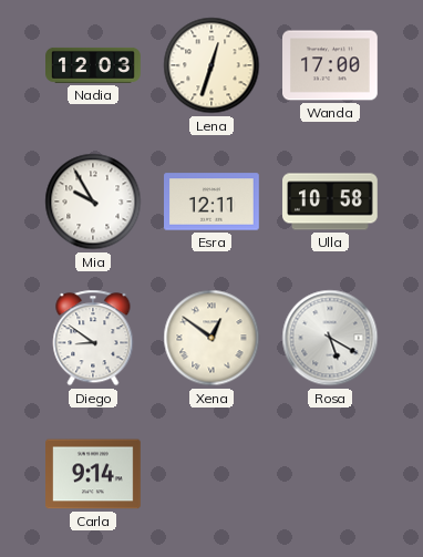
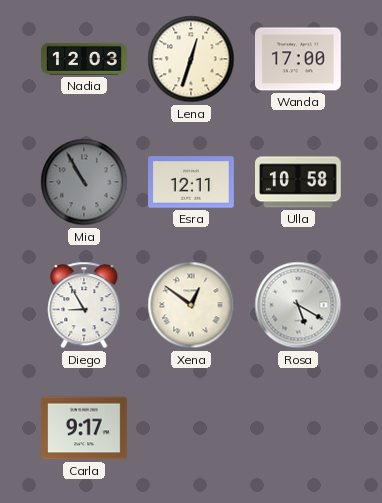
Mia: 9:55 -> 10:55
Mia dial: white -> grey
Diego: 8:51 -> 8:55
Carla: 9:14 -> 9:17
